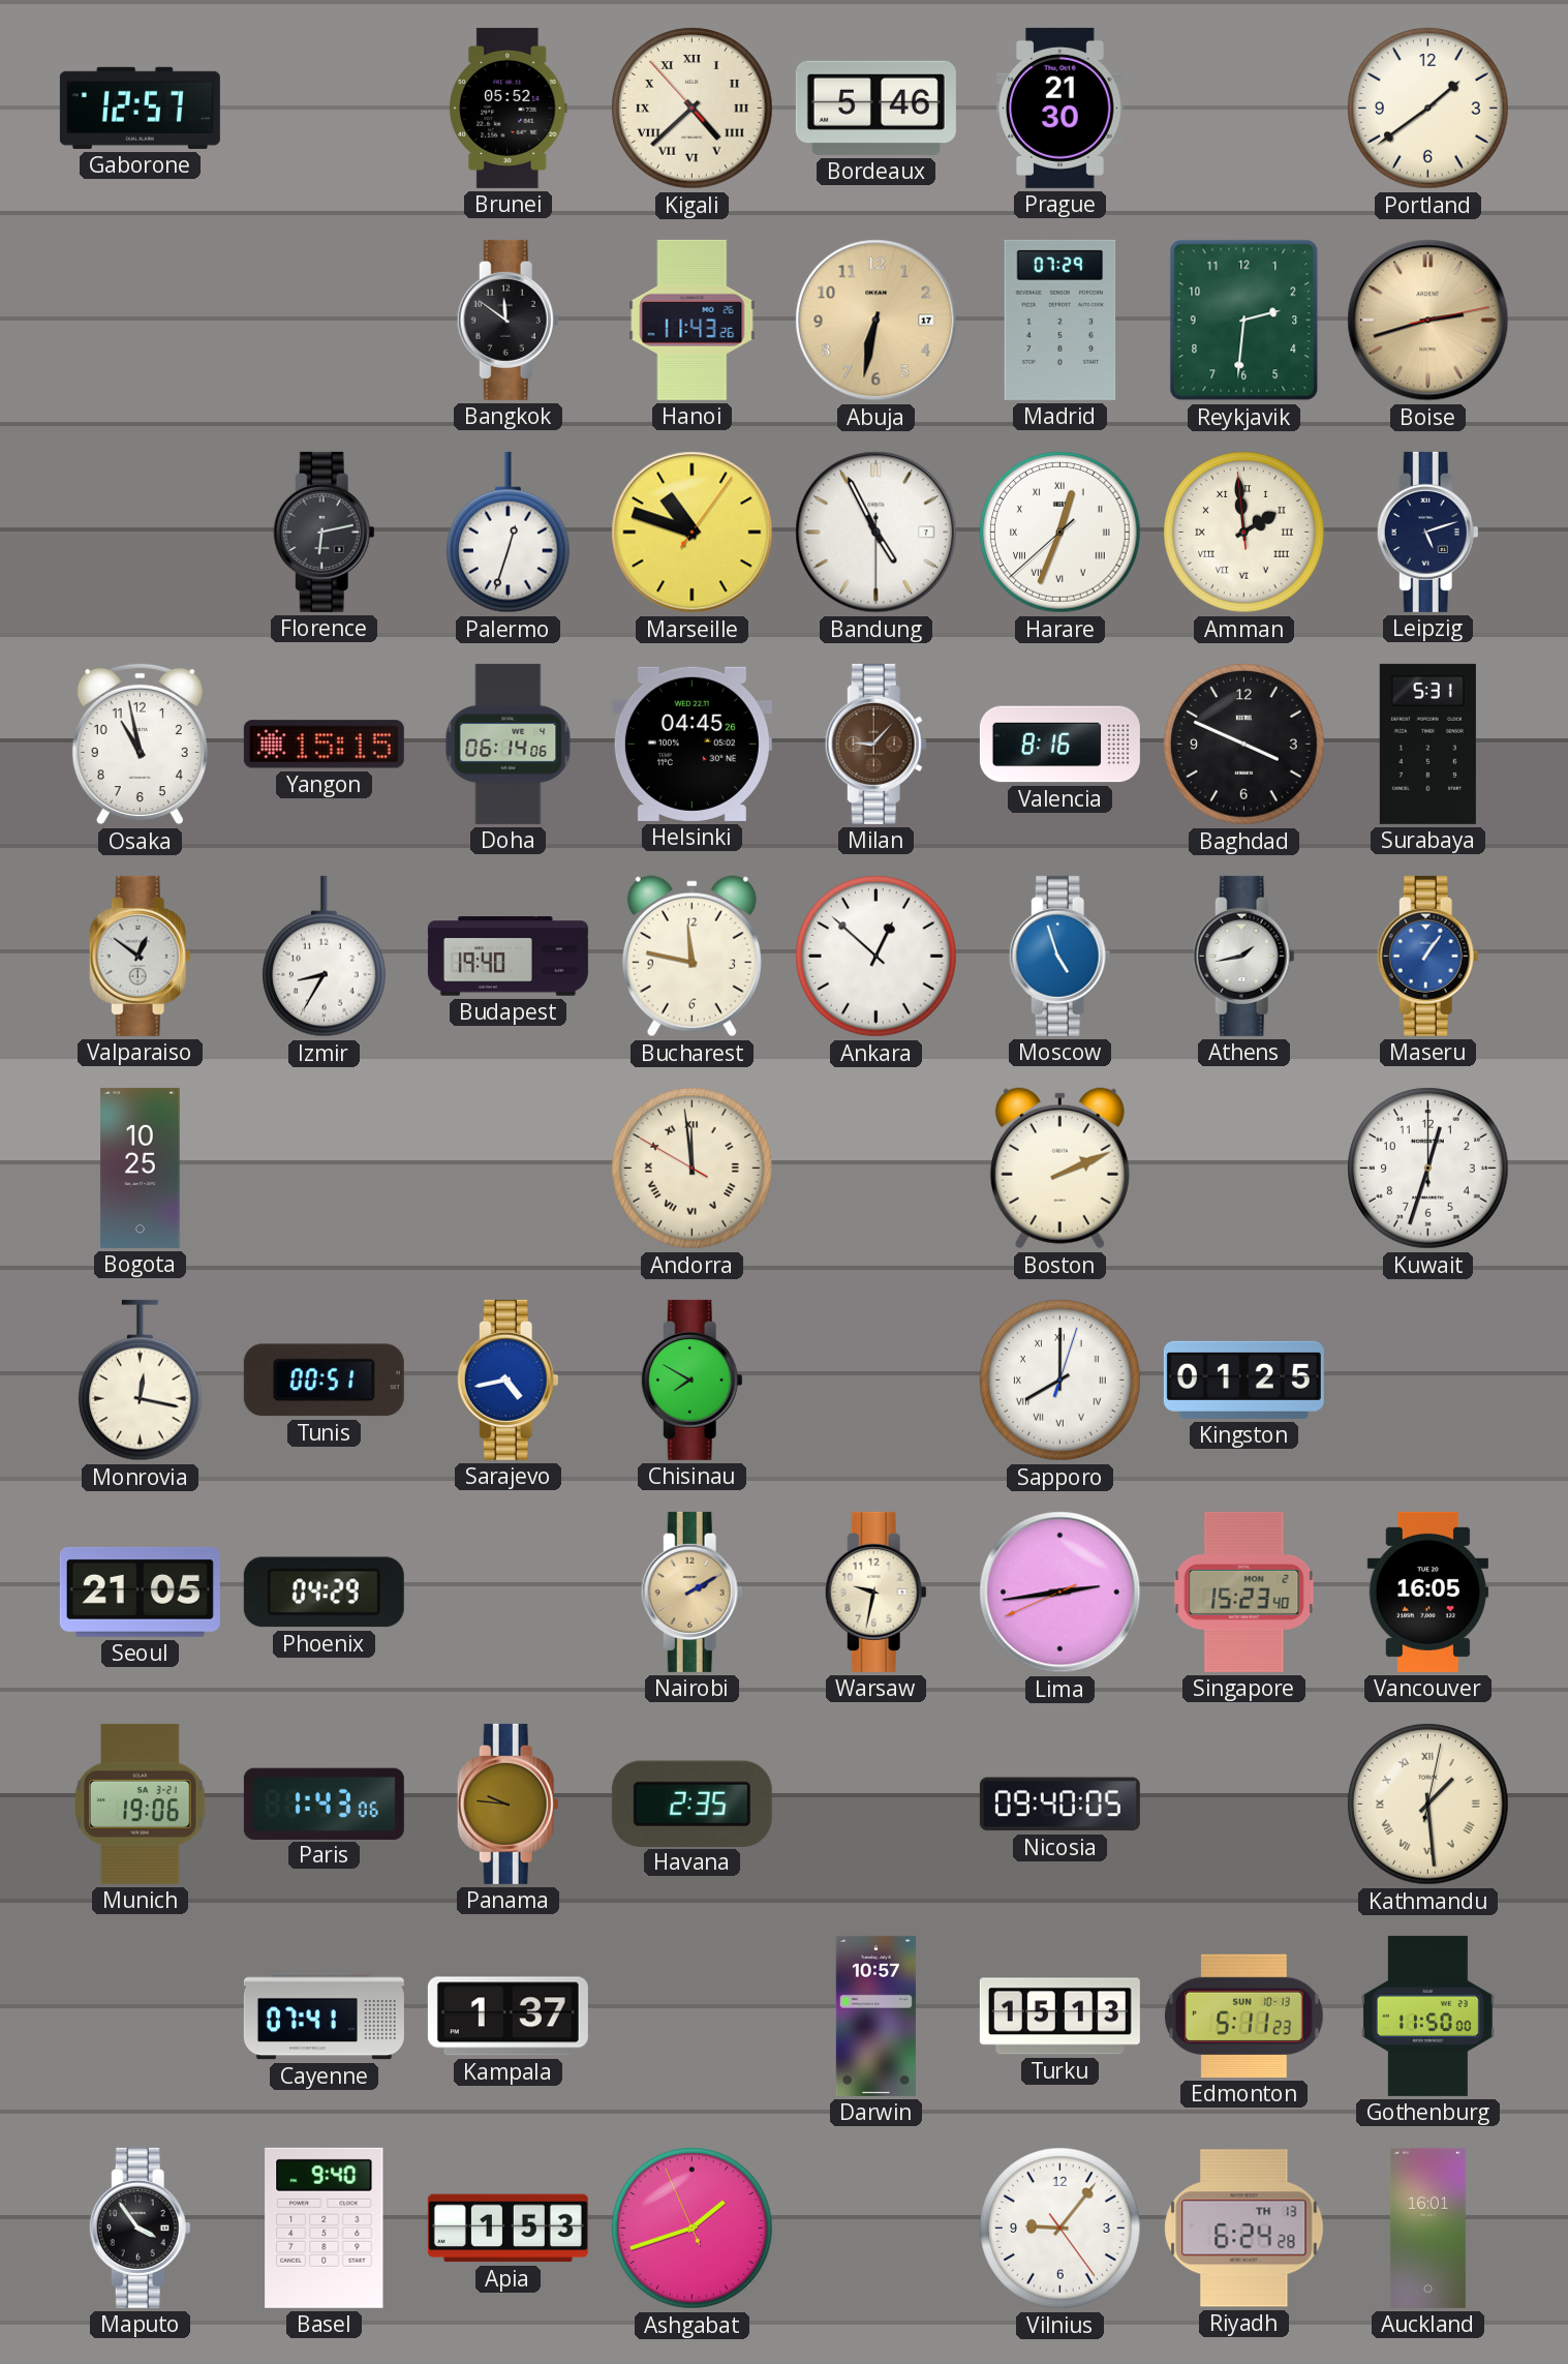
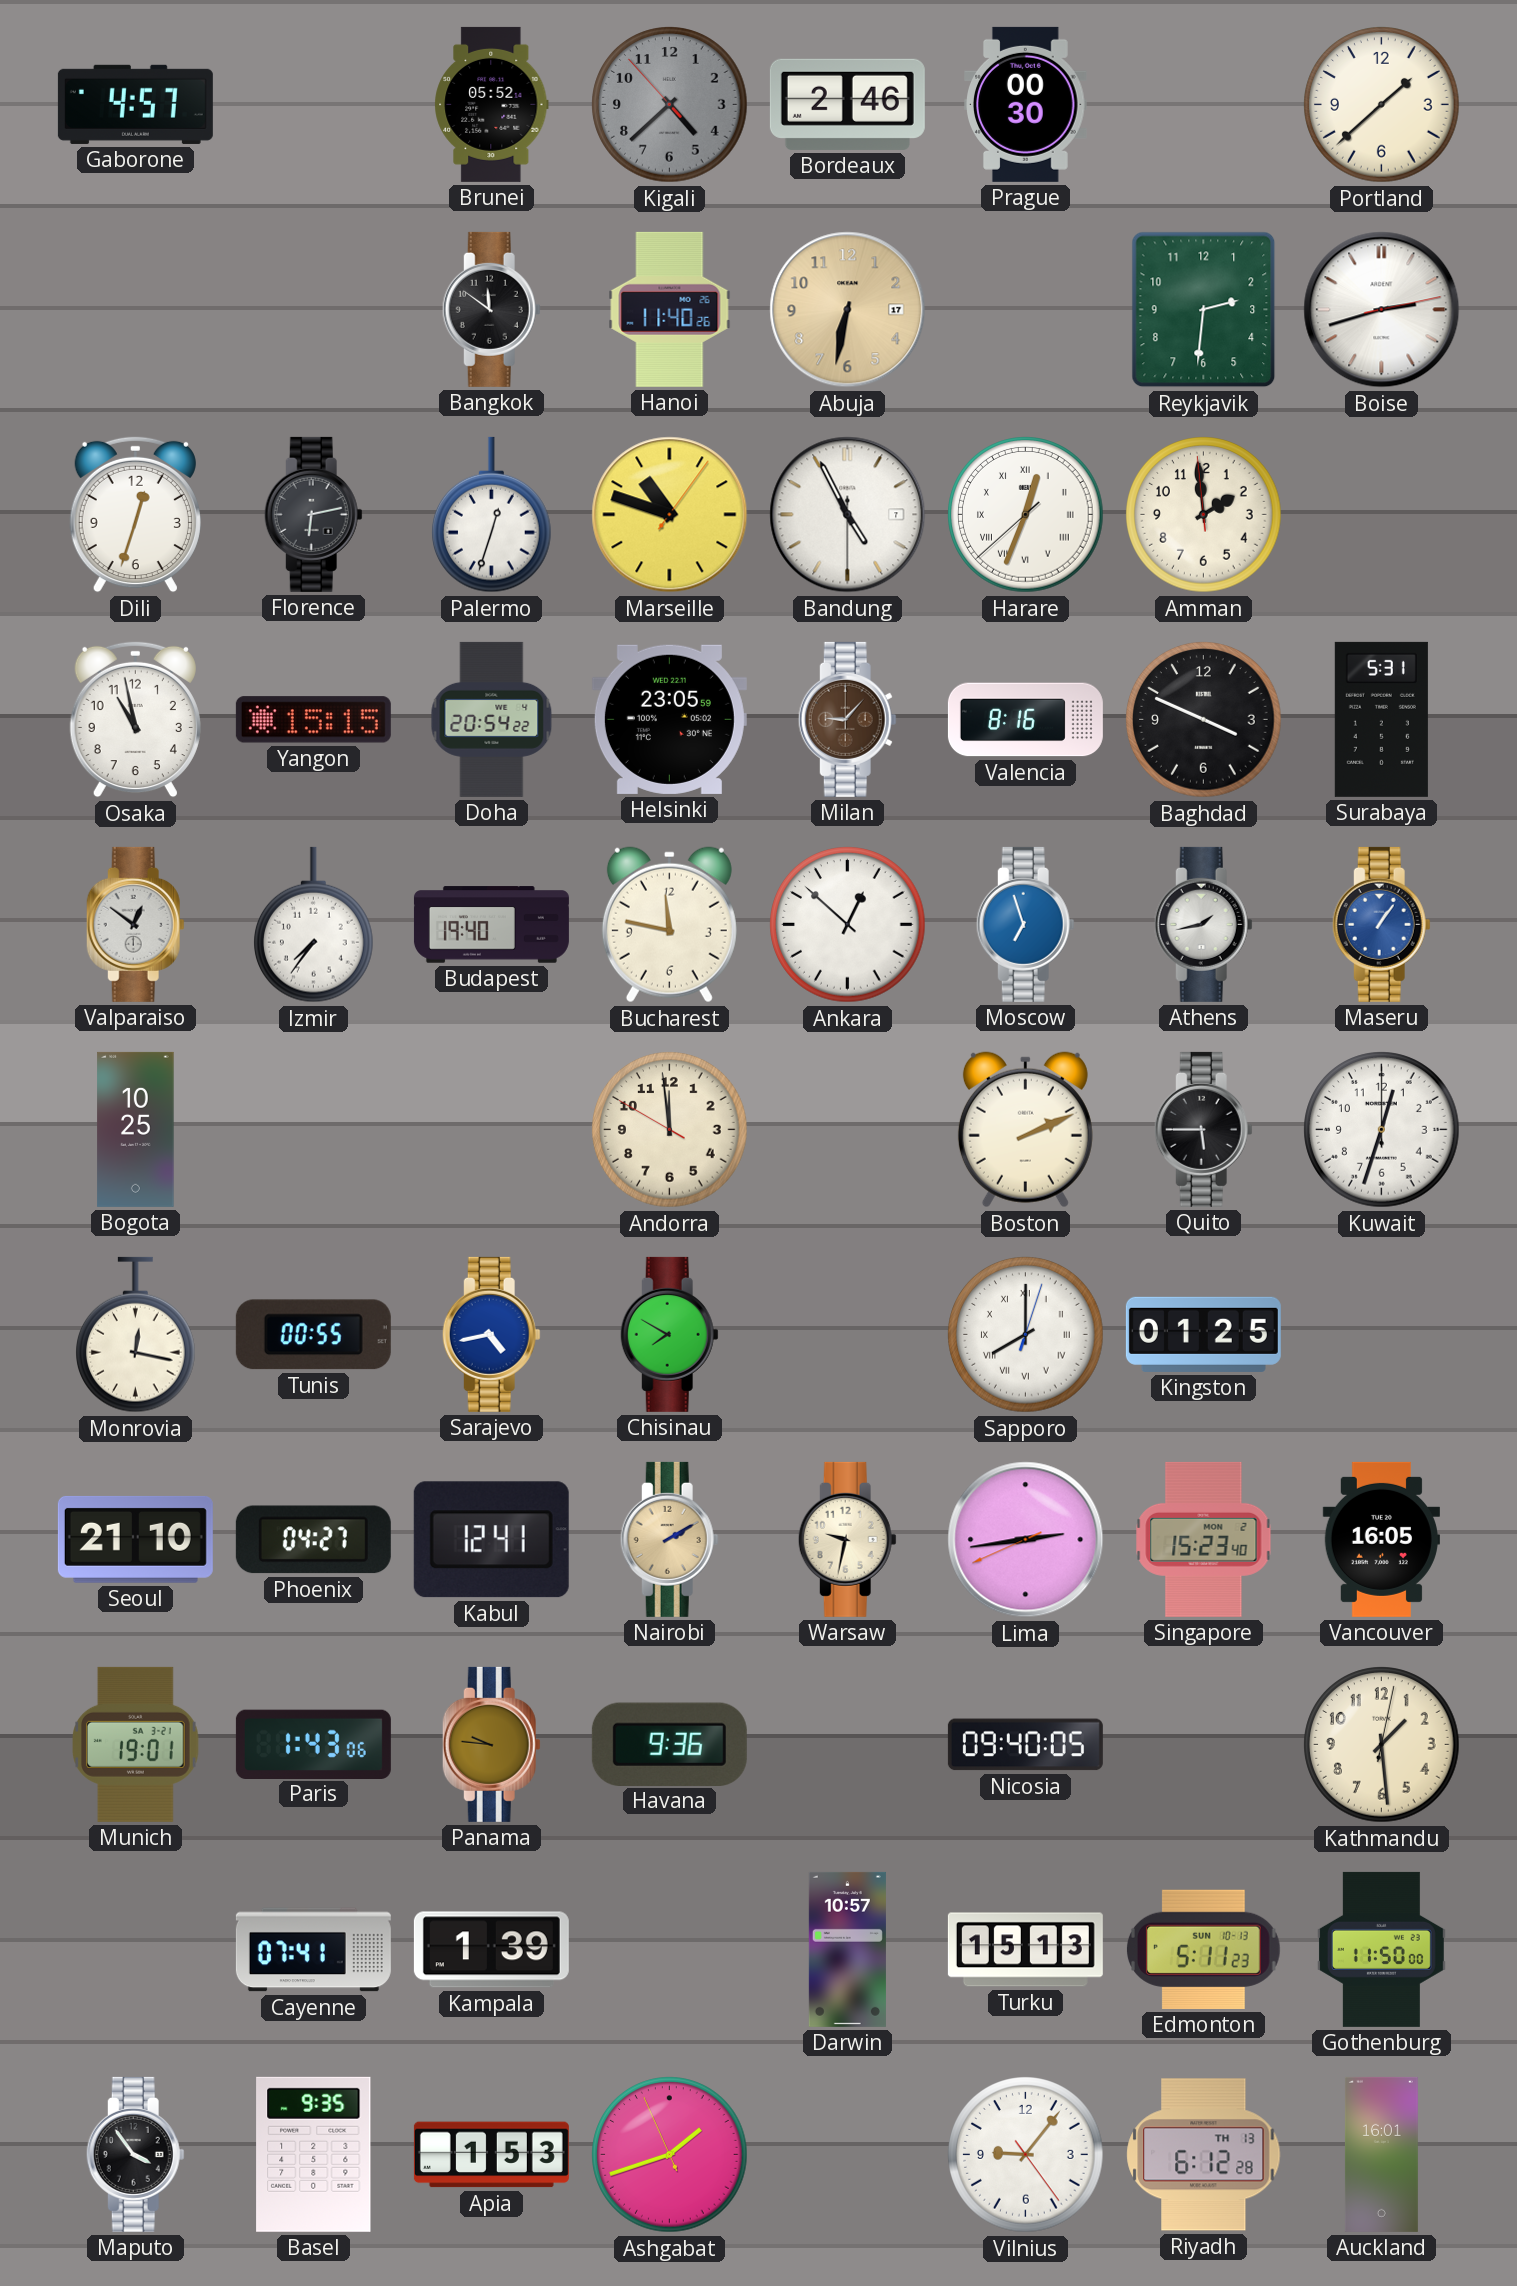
Gaborone: 12:57 -> 4:57
Kigali dial: cream -> grey
Kigali numerals: Roman -> Arabic
Bordeaux: 5:46 -> 2:46
Prague: 21:30 -> 00:30
Portland: 1:39 -> 1:38
Hanoi: 11:43 -> 11:40
Madrid: 07:29 -> none
Boise dial: champagne -> white
Dili: none -> 12:33
Amman numerals: Roman -> Arabic
Leipzig: 5:12 -> none
Doha: 06:14 -> 20:54
Helsinki: 04:45 -> 23:05
Izmir: 8:35 -> 7:36
Moscow: 4:57 -> 6:57
Andorra numerals: Roman -> Arabic
Quito: none -> 5:45
Tunis: 00:51 -> 00:55
Seoul: 21:05 -> 21:10
Phoenix: 04:29 -> 04:27
Kabul: none -> 12:41
Munich: 19:06 -> 19:01
Havana: 2:35 -> 9:36
Kathmandu numerals: Roman -> Arabic
Kampala: 1:37 -> 1:39
Basel: 9:40 -> 9:35
Riyadh: 6:24 -> 6:12
